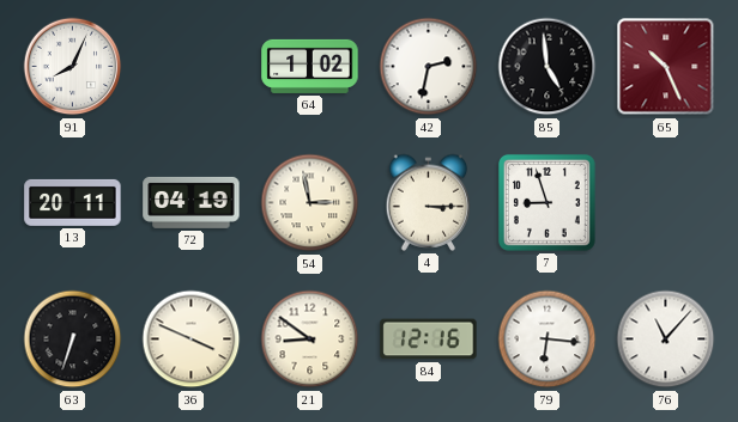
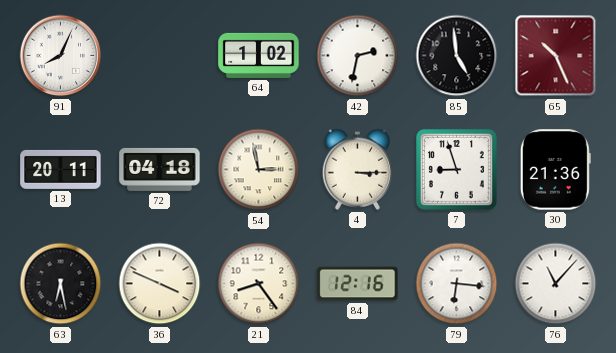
72: 04:19 -> 04:18
30: none -> 21:36
63: 6:33 -> 6:28
21: 8:51 -> 8:24
